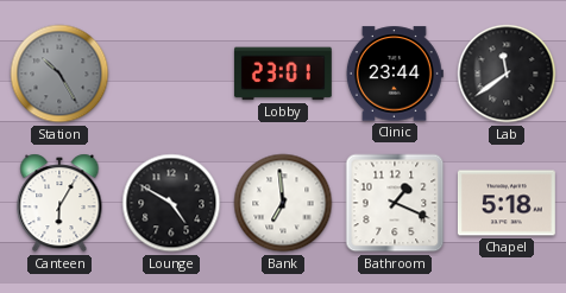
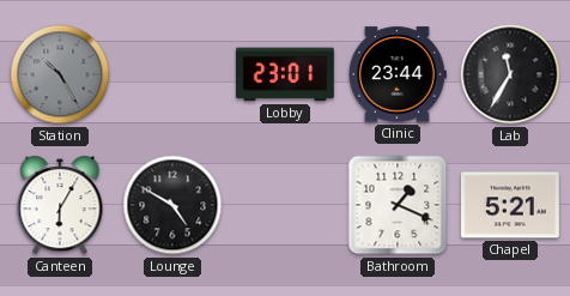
Lab: 11:39 -> 11:35
Bank: 6:59 -> none
Chapel: 5:18 -> 5:21
